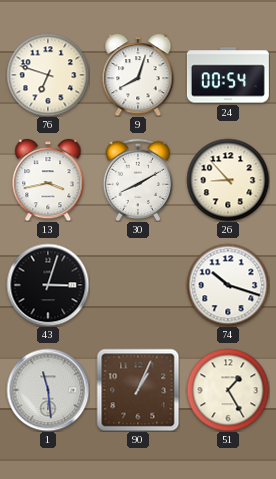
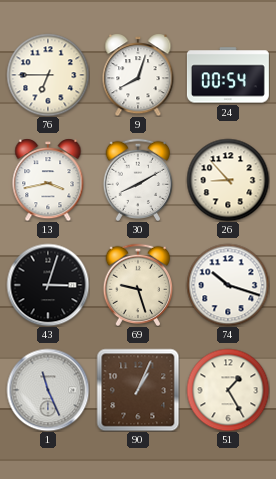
76: 6:48 -> 6:45
69: none -> 9:27
1: 11:29 -> 11:26
